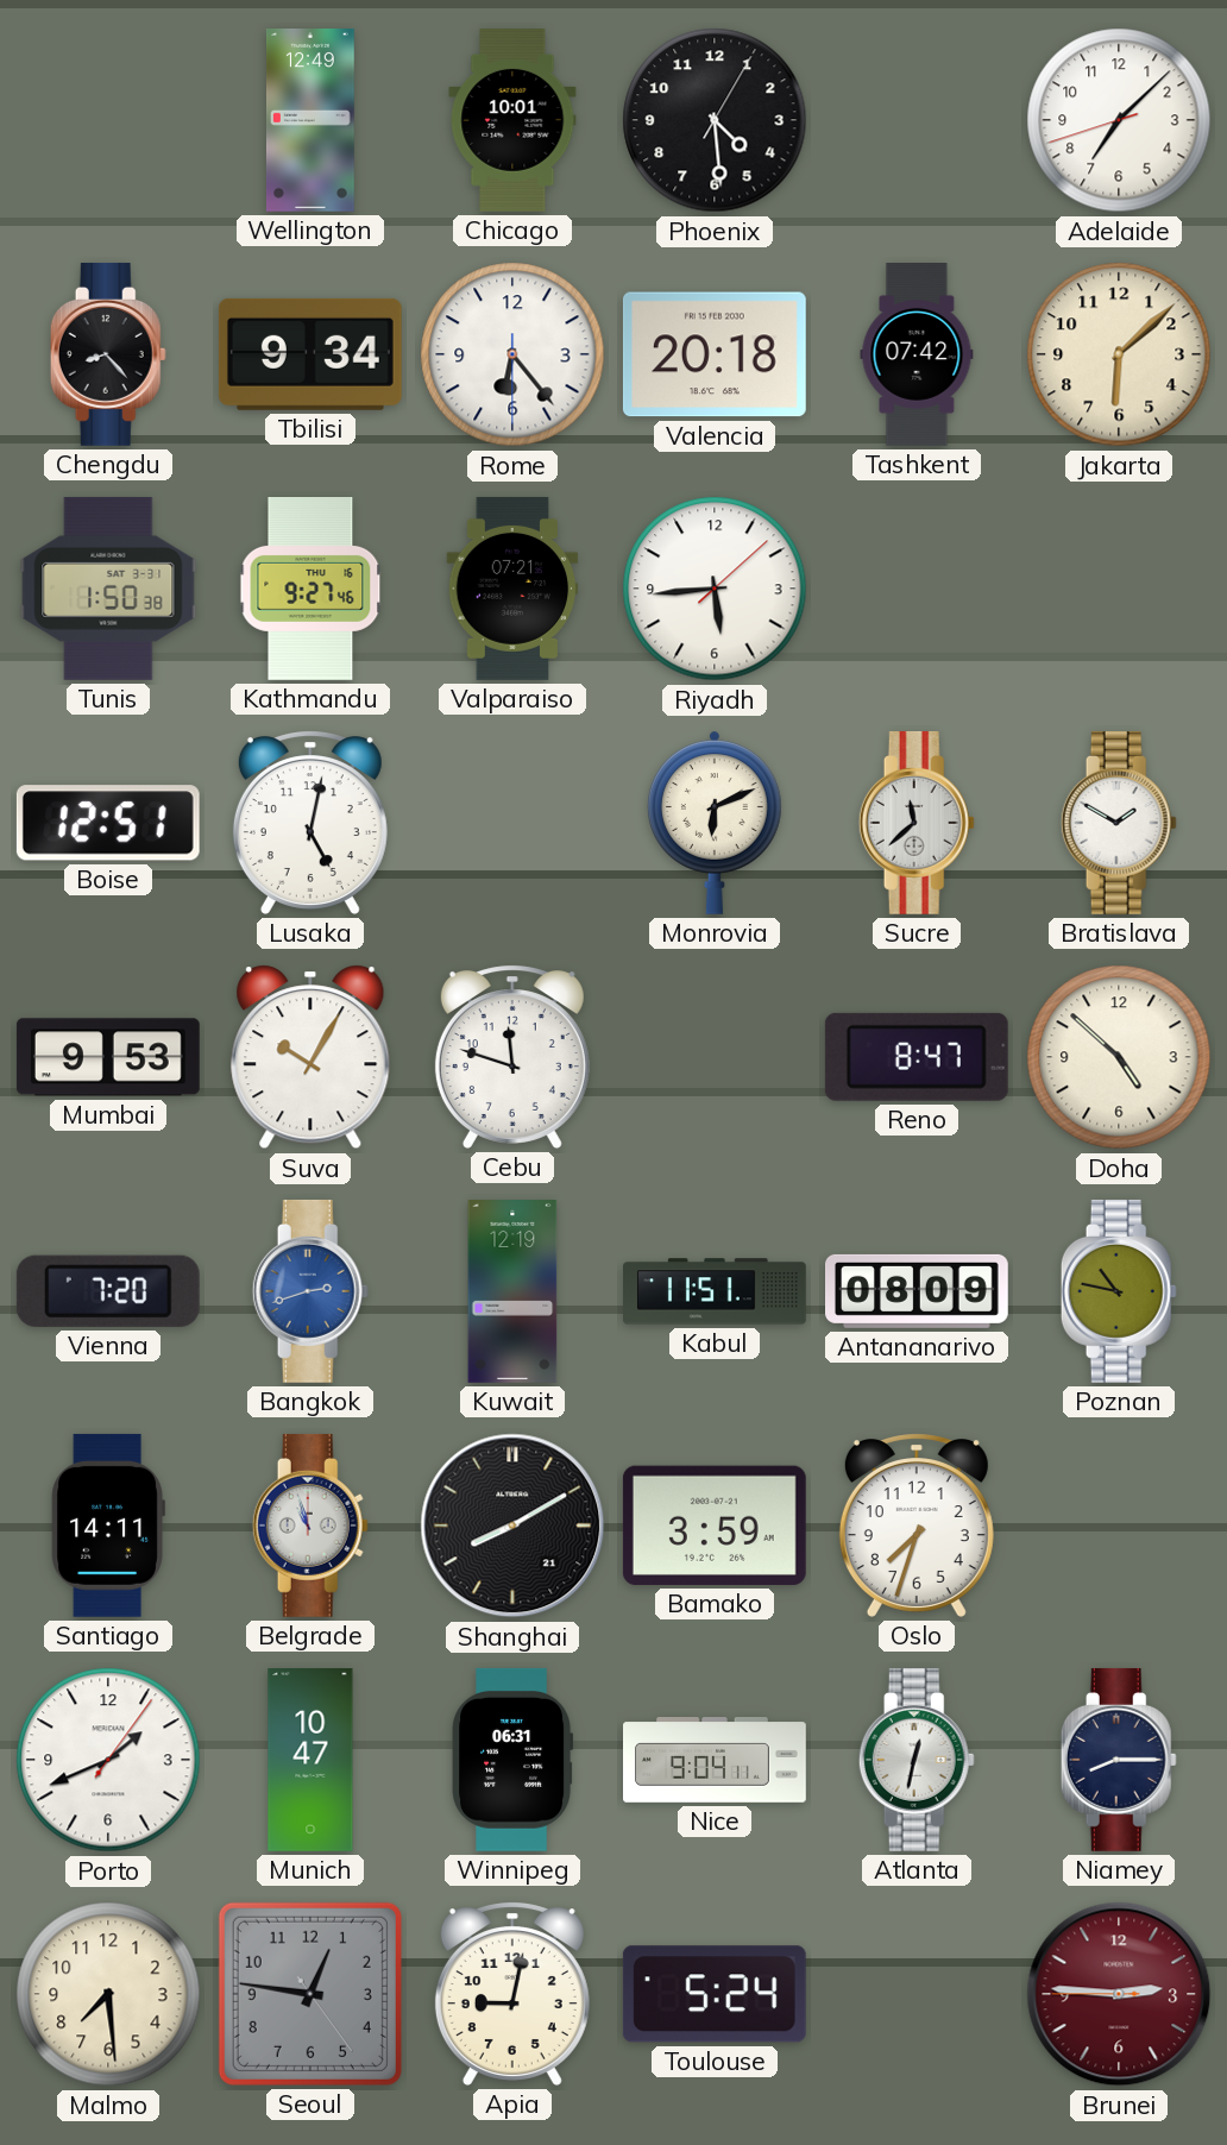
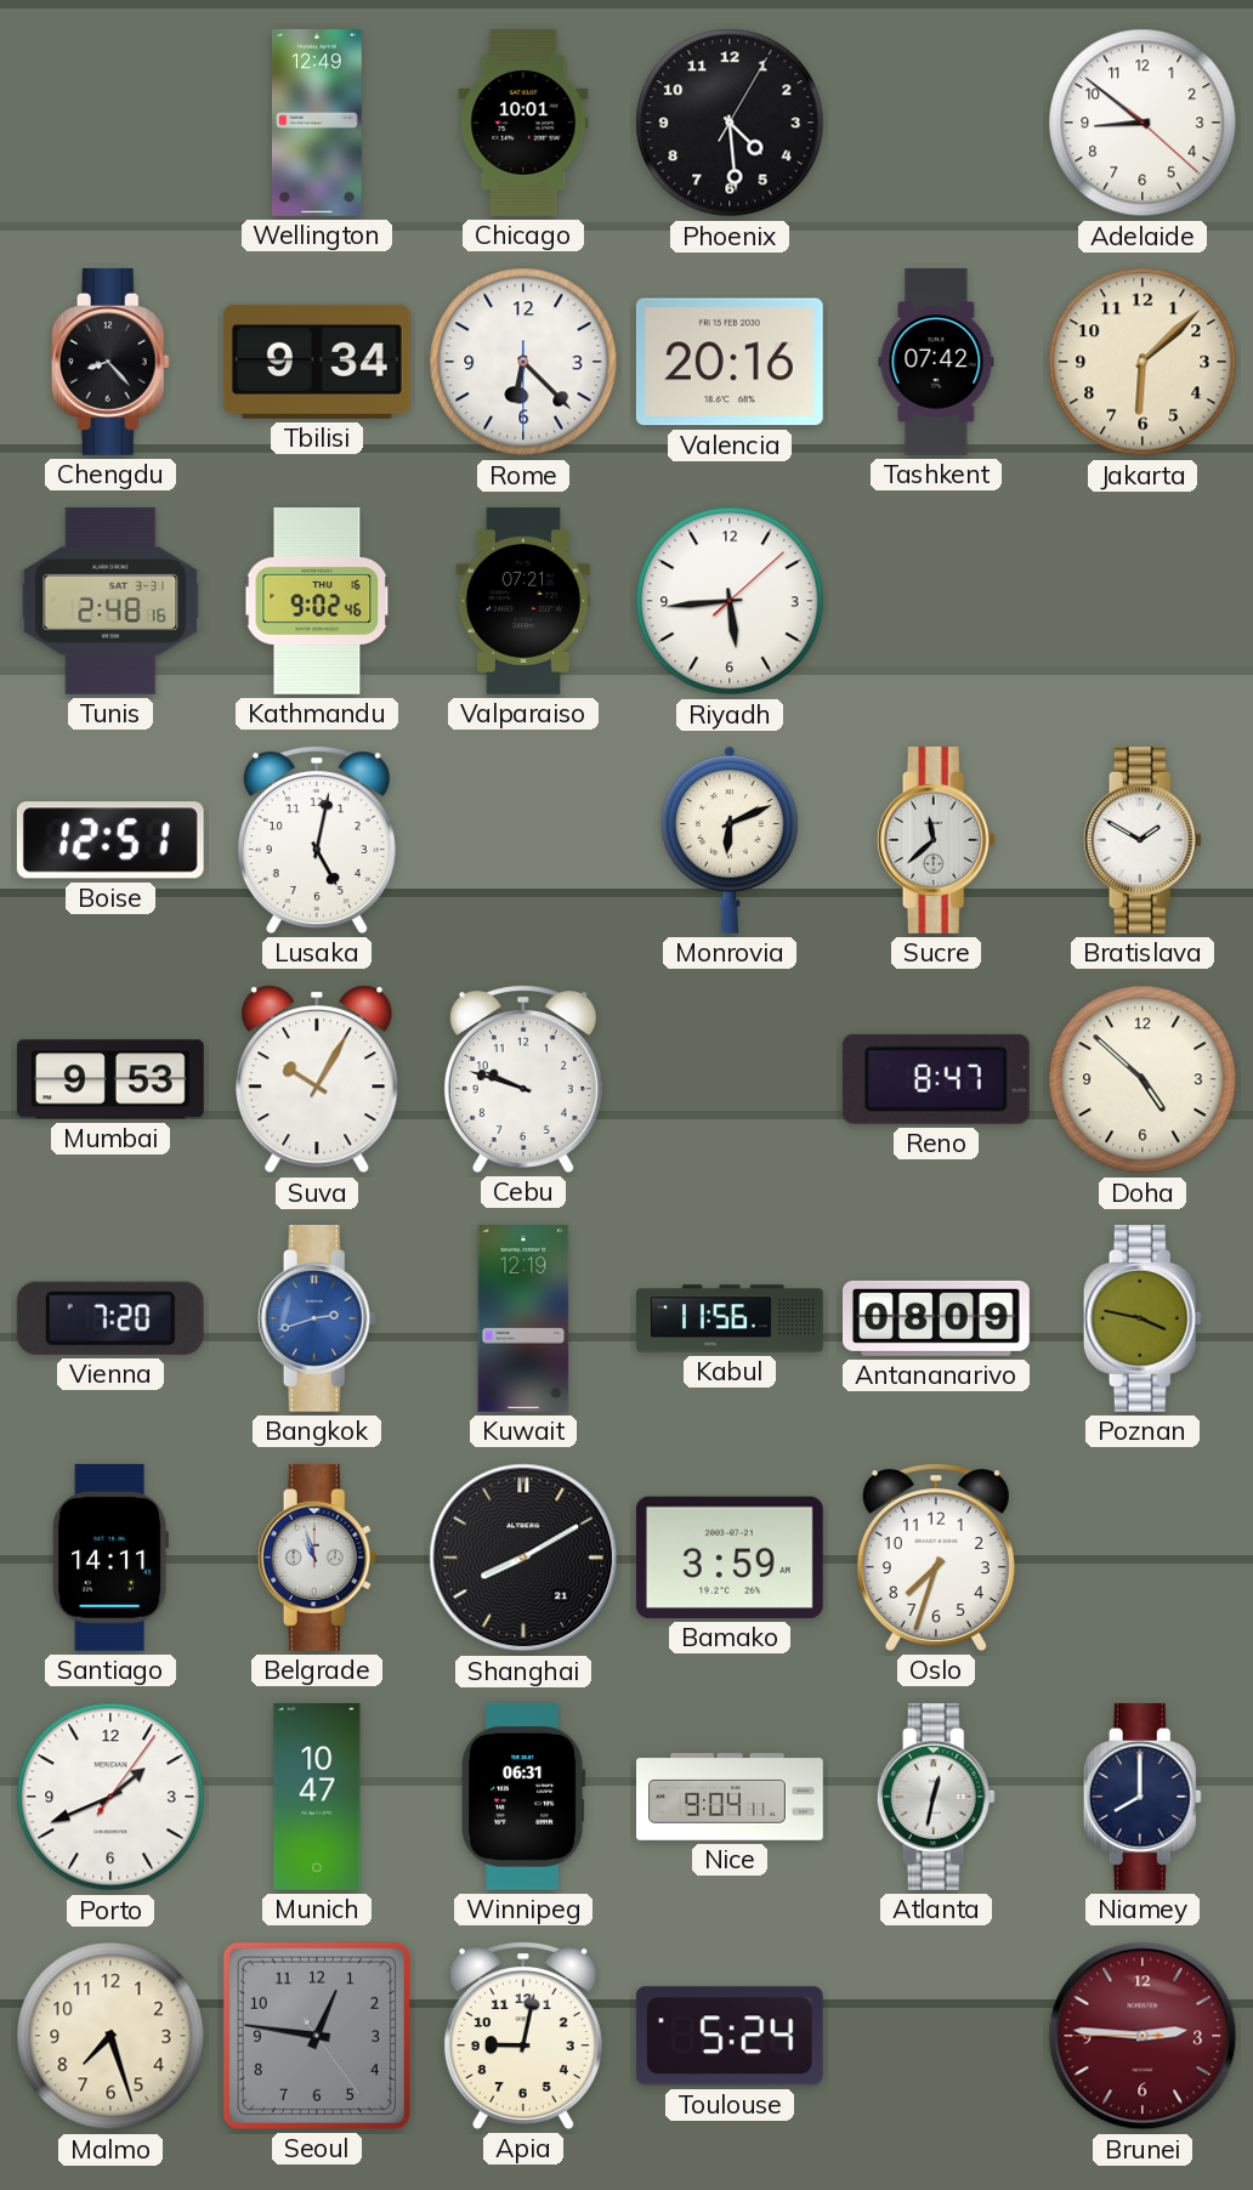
Adelaide: 7:07 -> 8:51
Rome: 6:23 -> 6:22
Valencia: 20:18 -> 20:16
Tunis: 1:50 -> 2:48
Kathmandu: 9:27 -> 9:02
Cebu: 11:48 -> 9:48
Kabul: 11:51 -> 11:56
Poznan: 10:47 -> 3:47
Niamey: 8:15 -> 8:00
Malmo: 7:29 -> 7:27
